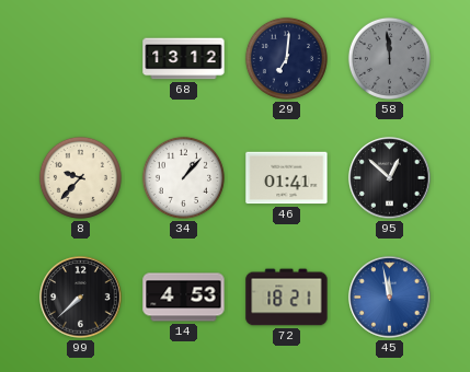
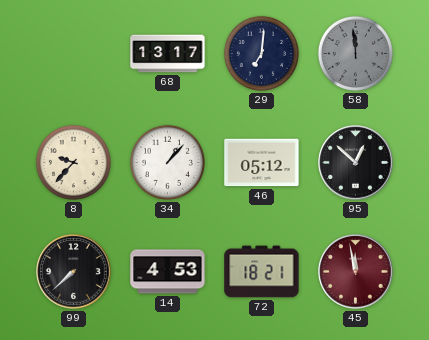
68: 13:12 -> 13:17
46: 01:41 -> 05:12
45 dial: blue -> burgundy
